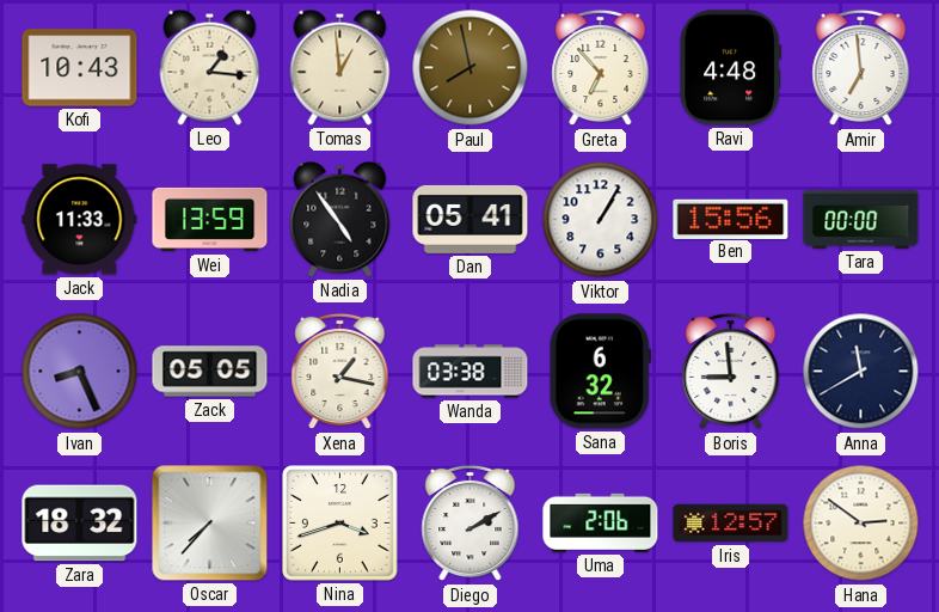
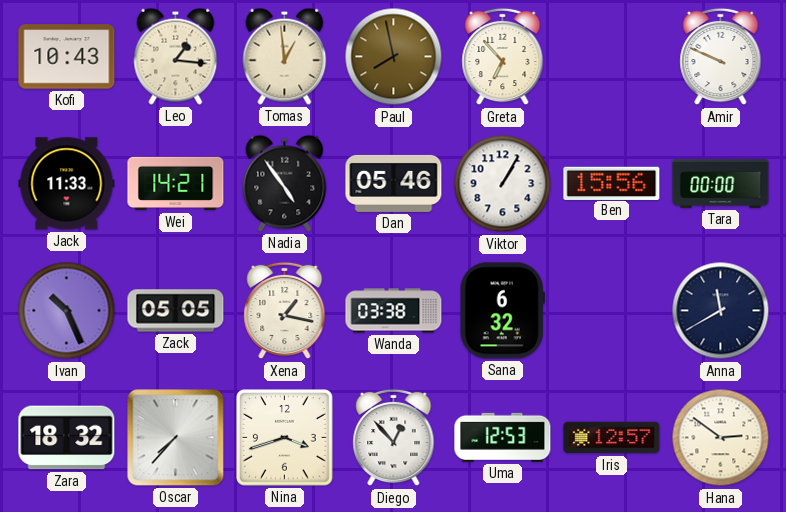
Ravi: 4:48 -> none
Amir: 6:59 -> 9:49
Wei: 13:59 -> 14:21
Dan: 05:41 -> 05:46
Ivan: 8:26 -> 10:26
Boris: 8:59 -> none
Diego: 2:10 -> 12:53
Uma: 2:06 -> 12:53
